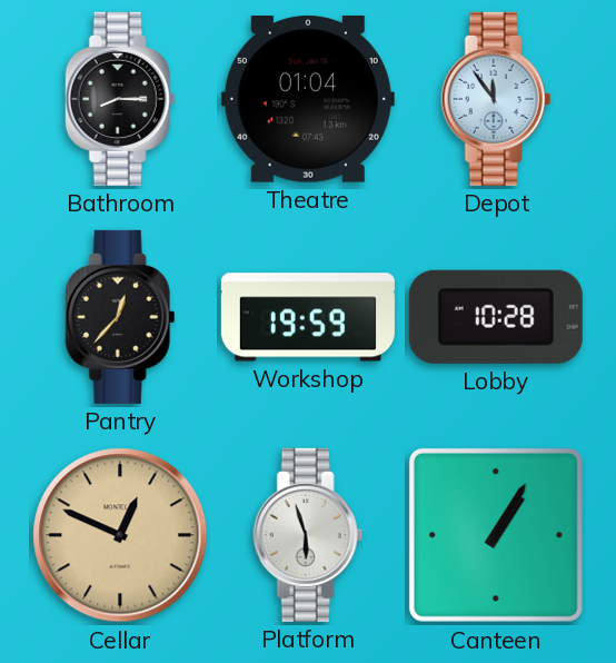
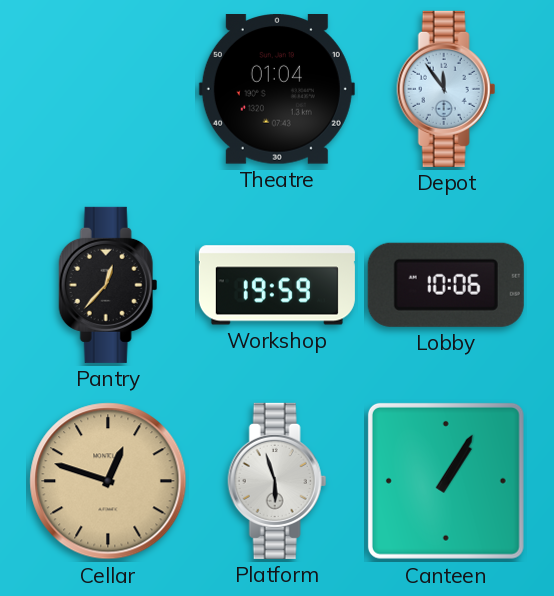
Bathroom: 8:15 -> none
Lobby: 10:28 -> 10:06
Cellar: 12:49 -> 12:48
